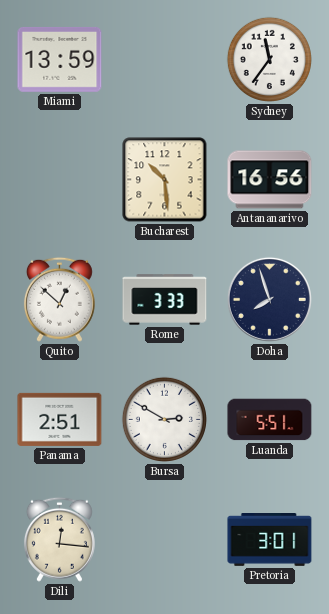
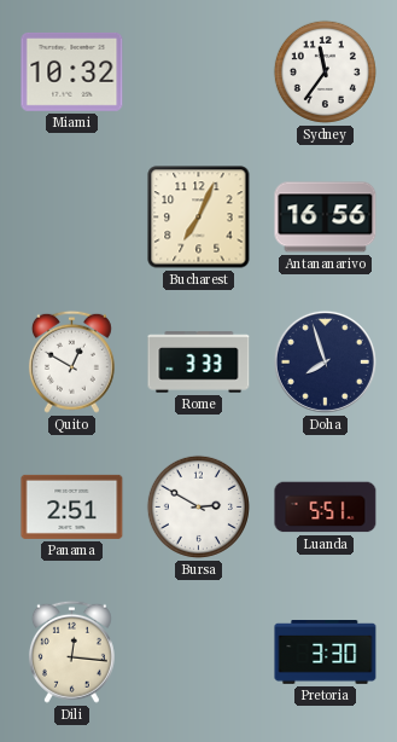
Miami: 13:59 -> 10:32
Bucharest: 10:29 -> 7:04
Quito: 12:52 -> 12:50
Pretoria: 3:01 -> 3:30
